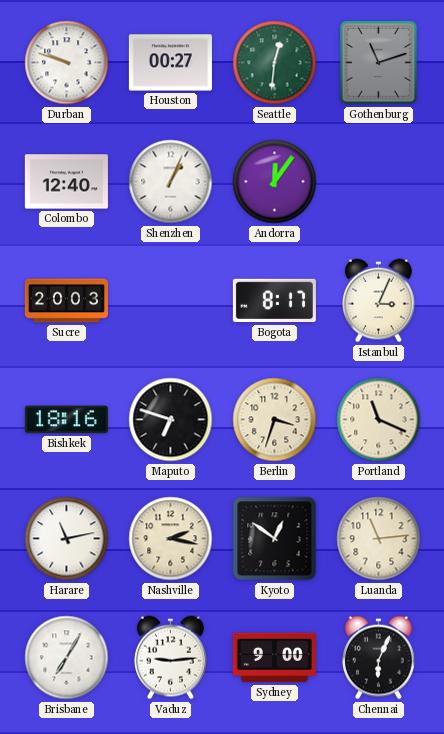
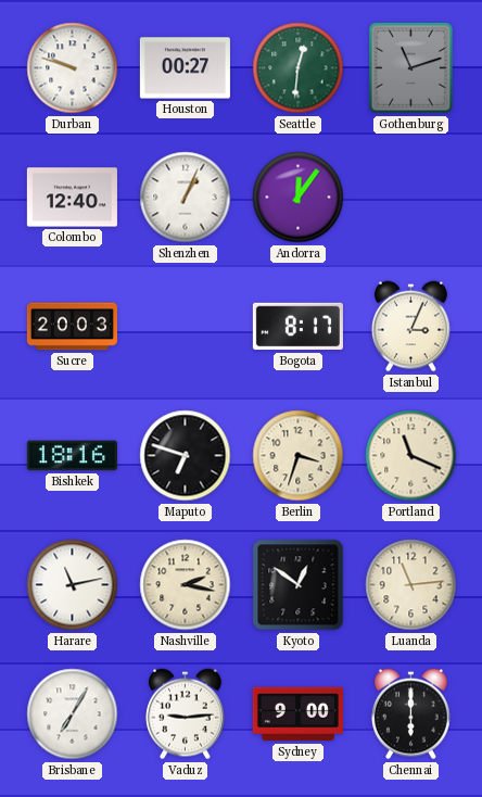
Chennai: 6:04 -> 6:00
